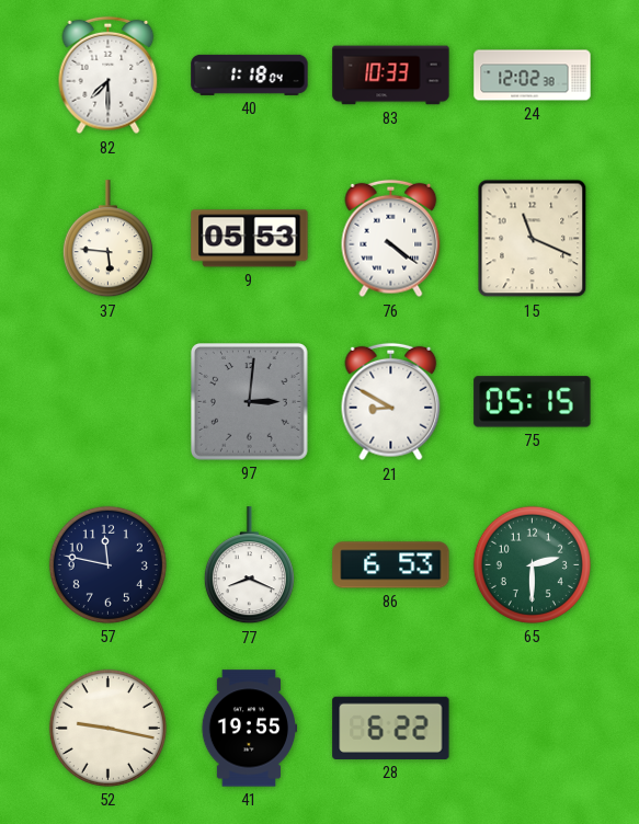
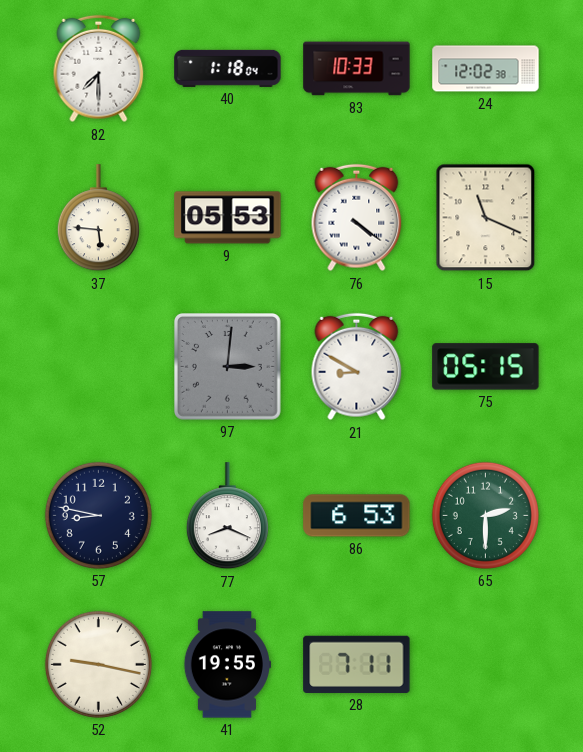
57: 11:47 -> 8:47
28: 6:22 -> 7:11
